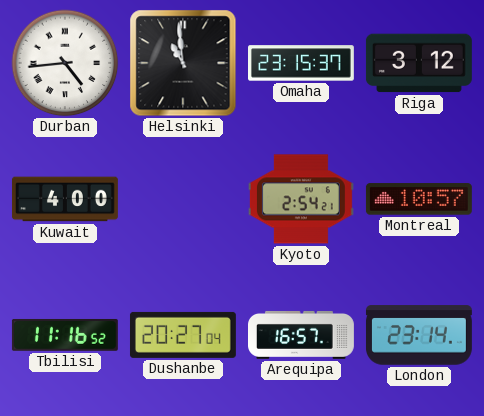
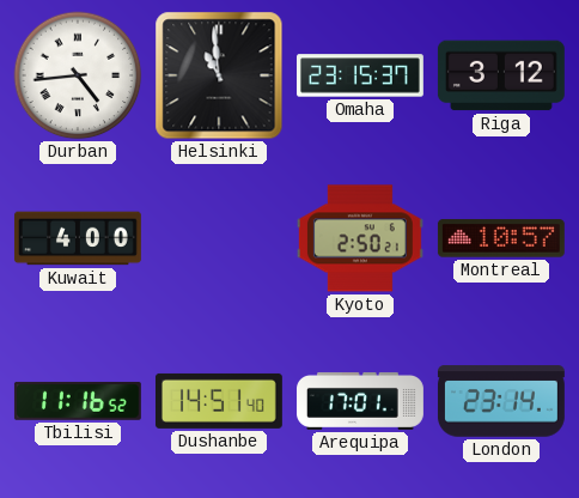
Kyoto: 2:54 -> 2:50
Dushanbe: 20:27 -> 14:51
Arequipa: 16:57 -> 17:01
